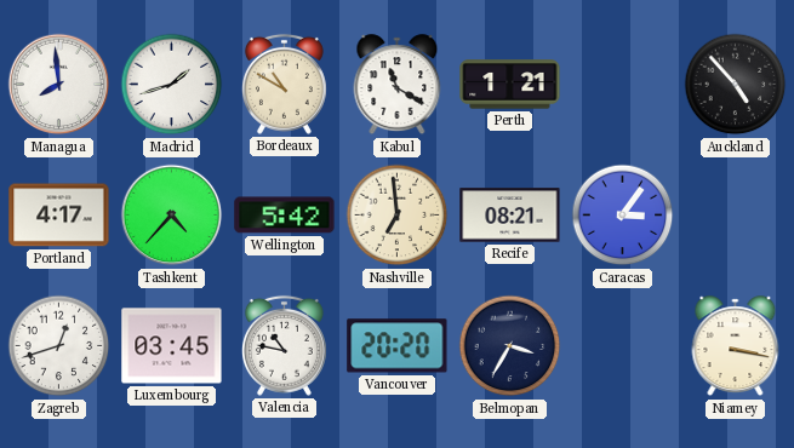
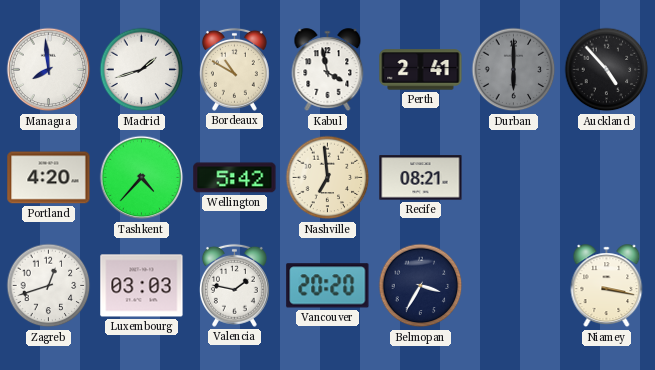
Kabul: 11:20 -> 3:58
Perth: 1:21 -> 2:41
Durban: none -> 6:00
Portland: 4:17 -> 4:20
Caracas: 3:06 -> none
Luxembourg: 03:45 -> 03:03
Valencia: 10:47 -> 1:47
